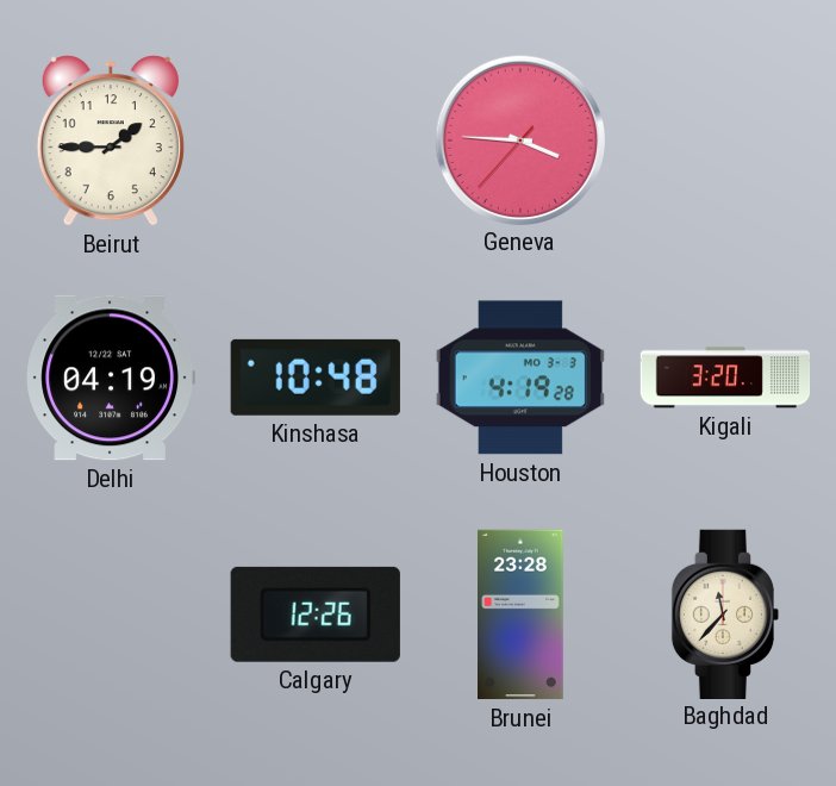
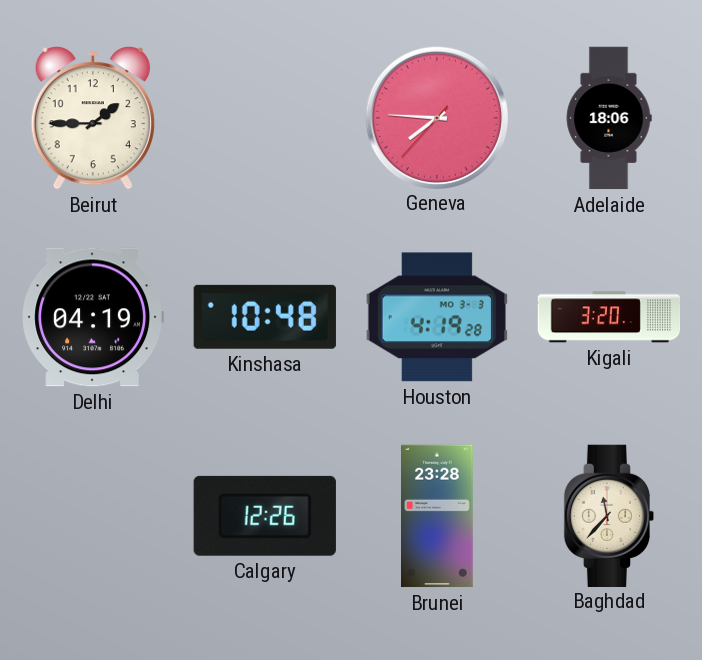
Geneva: 3:45 -> 7:45
Adelaide: none -> 18:06
